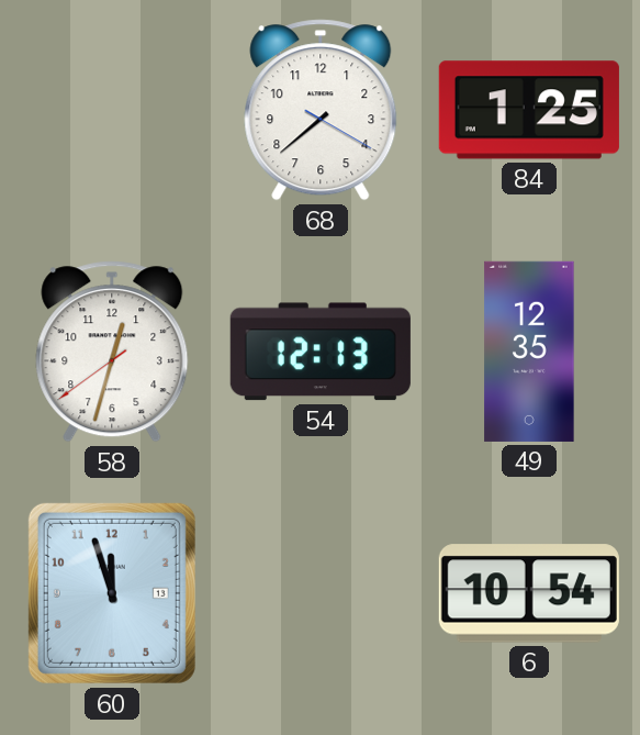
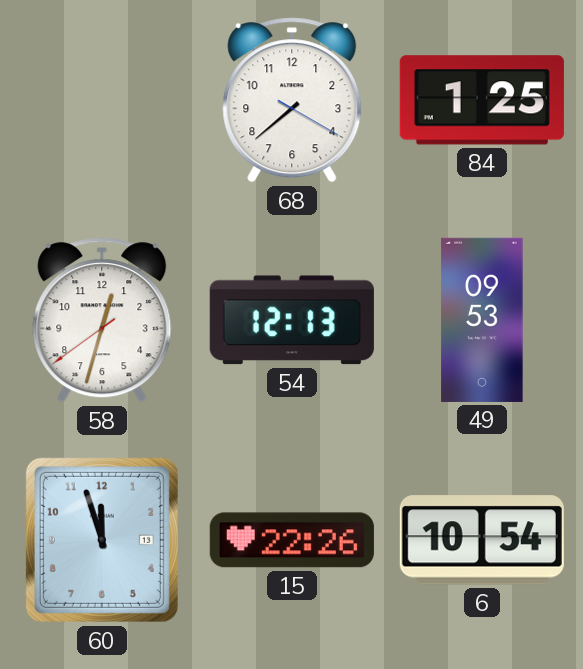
49: 12:35 -> 09:53
15: none -> 22:26
